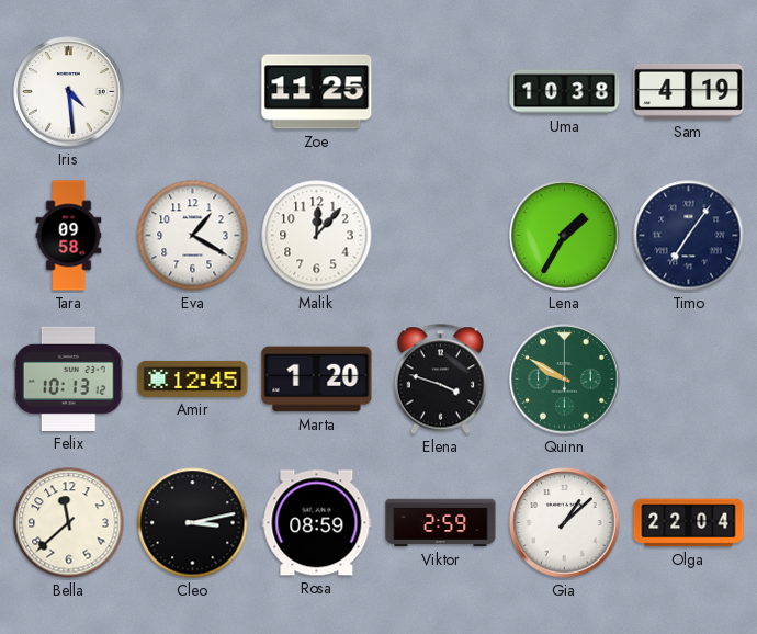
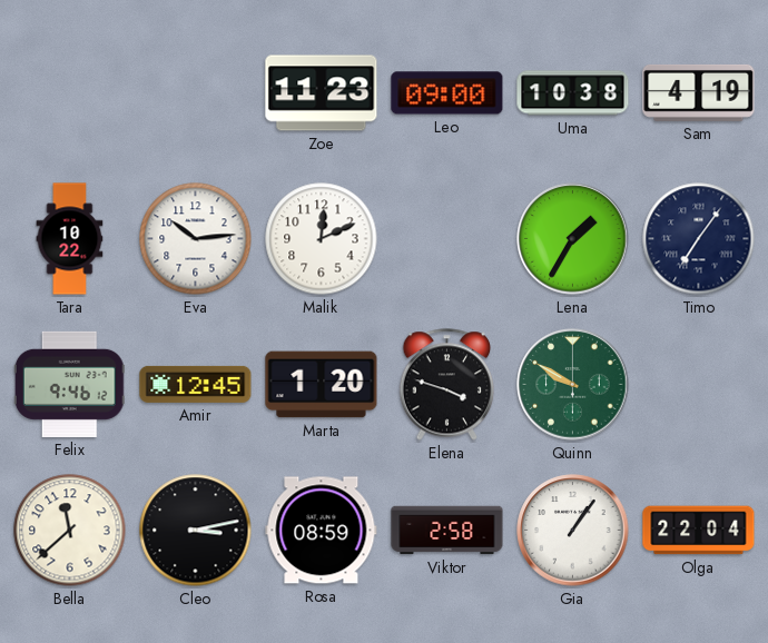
Iris: 4:29 -> none
Zoe: 11:25 -> 11:23
Leo: none -> 09:00
Tara: 09:58 -> 10:22
Eva: 1:20 -> 10:14
Malik: 12:07 -> 12:11
Felix: 10:13 -> 9:46
Viktor: 2:59 -> 2:58
Gia: 1:08 -> 1:06
